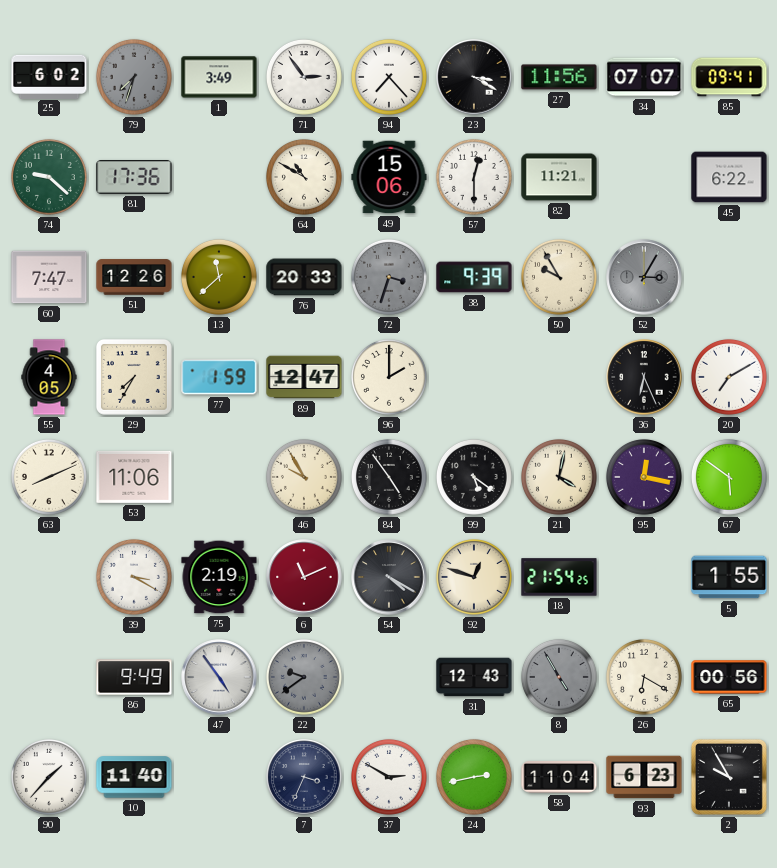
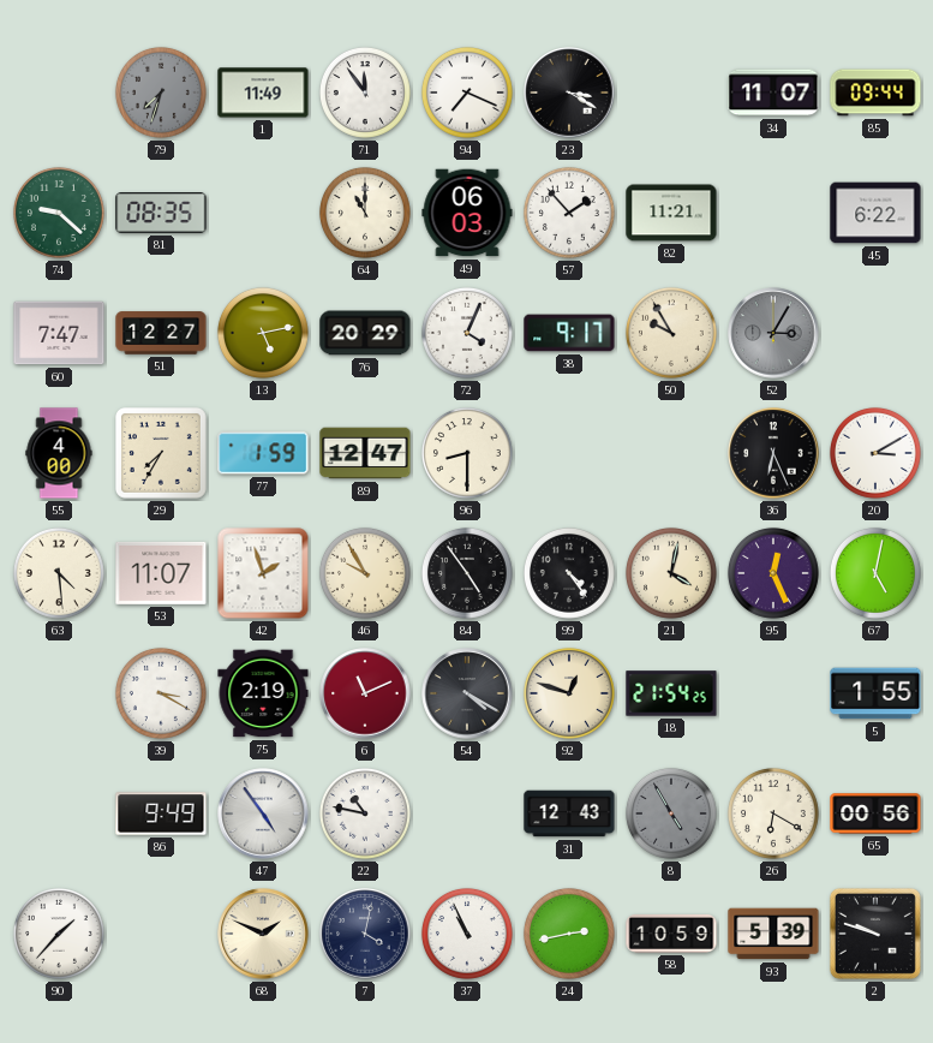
25: 6:02 -> none
1: 3:49 -> 11:49
71: 2:54 -> 11:54
94: 7:23 -> 7:19
27: 11:56 -> none
34: 07:07 -> 11:07
85: 09:41 -> 09:44
81: 17:36 -> 08:35
64: 10:50 -> 11:00
49: 15:06 -> 06:03
57: 12:30 -> 1:53
51: 12:26 -> 12:27
13: 11:38 -> 5:13
76: 20:33 -> 20:29
72: 3:33 -> 4:04
72 dial: grey -> white
38: 9:39 -> 9:17
55: 4:05 -> 4:00
96: 2:00 -> 8:30
20: 7:10 -> 3:10
63: 8:11 -> 4:29
53: 11:06 -> 11:07
42: none -> 1:57
99: 5:21 -> 4:24
95: 12:17 -> 12:26
67: 5:51 -> 5:02
22: 9:39 -> 10:47
22 dial: grey -> white
10: 11:40 -> none
68: none -> 1:49
7: 3:34 -> 4:02
37: 2:50 -> 10:56
58: 11:04 -> 10:59
93: 6:23 -> 5:39
2: 9:55 -> 9:48
